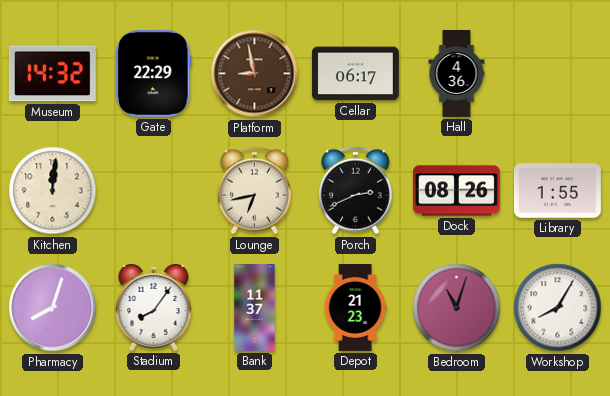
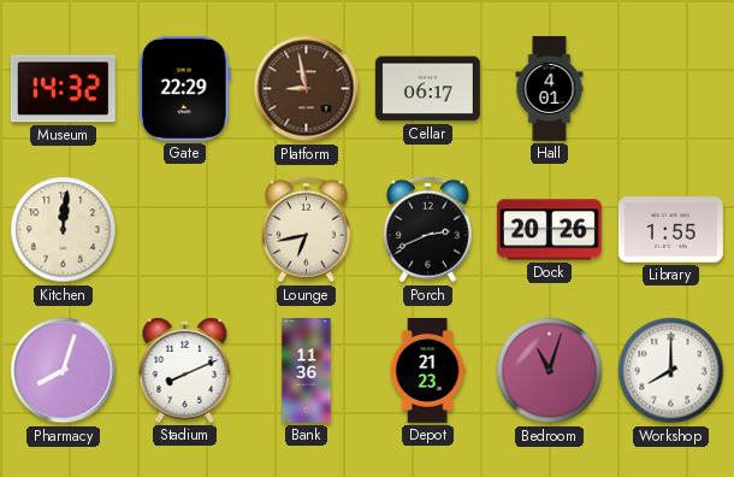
Hall: 4:36 -> 4:01
Dock: 08:26 -> 20:26
Stadium: 8:06 -> 8:11
Bank: 11:37 -> 11:36
Workshop: 8:05 -> 8:00
